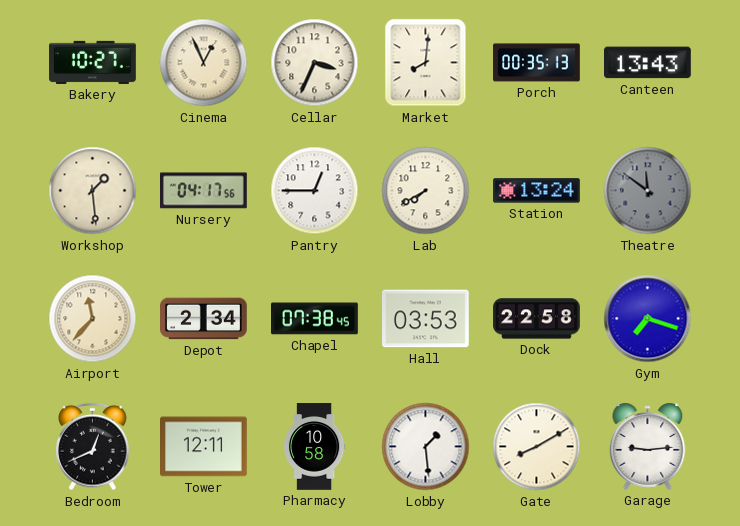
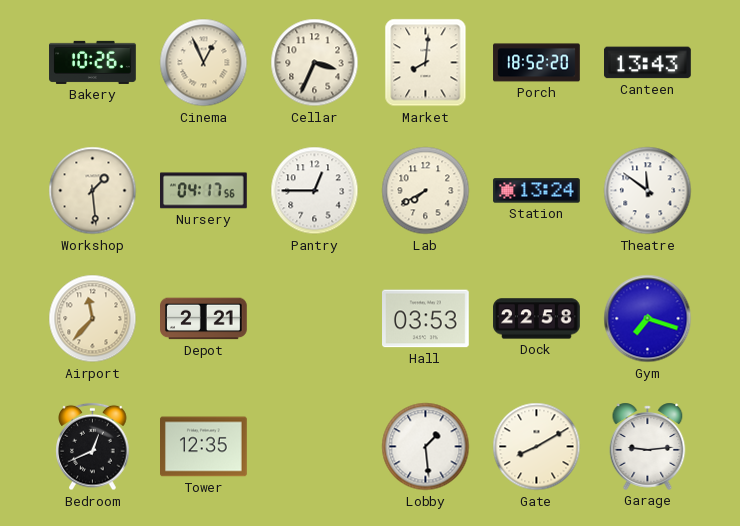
Bakery: 10:27 -> 10:26
Porch: 00:35 -> 18:52
Theatre dial: grey -> white
Depot: 2:34 -> 2:21
Chapel: 07:38 -> none
Tower: 12:11 -> 12:35
Pharmacy: 10:58 -> none
